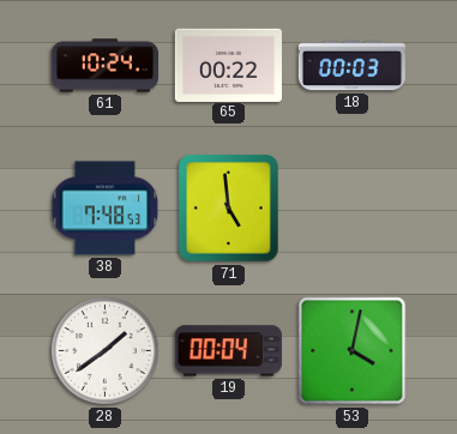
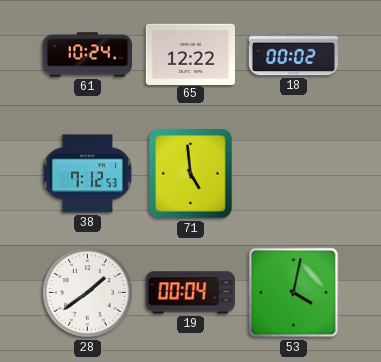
65: 00:22 -> 12:22
18: 00:03 -> 00:02
38: 7:48 -> 7:12
